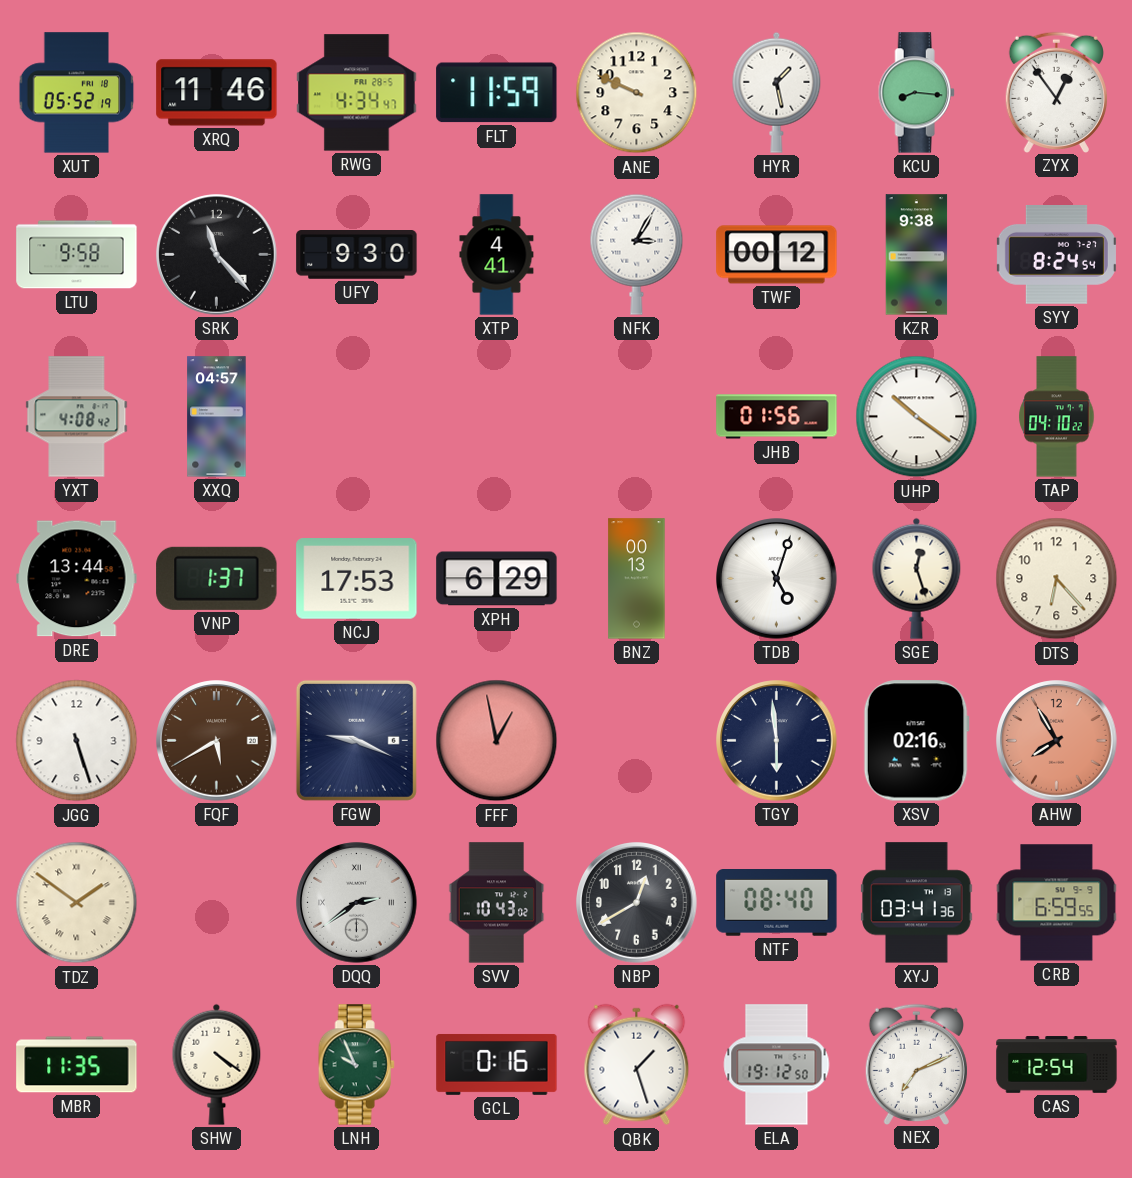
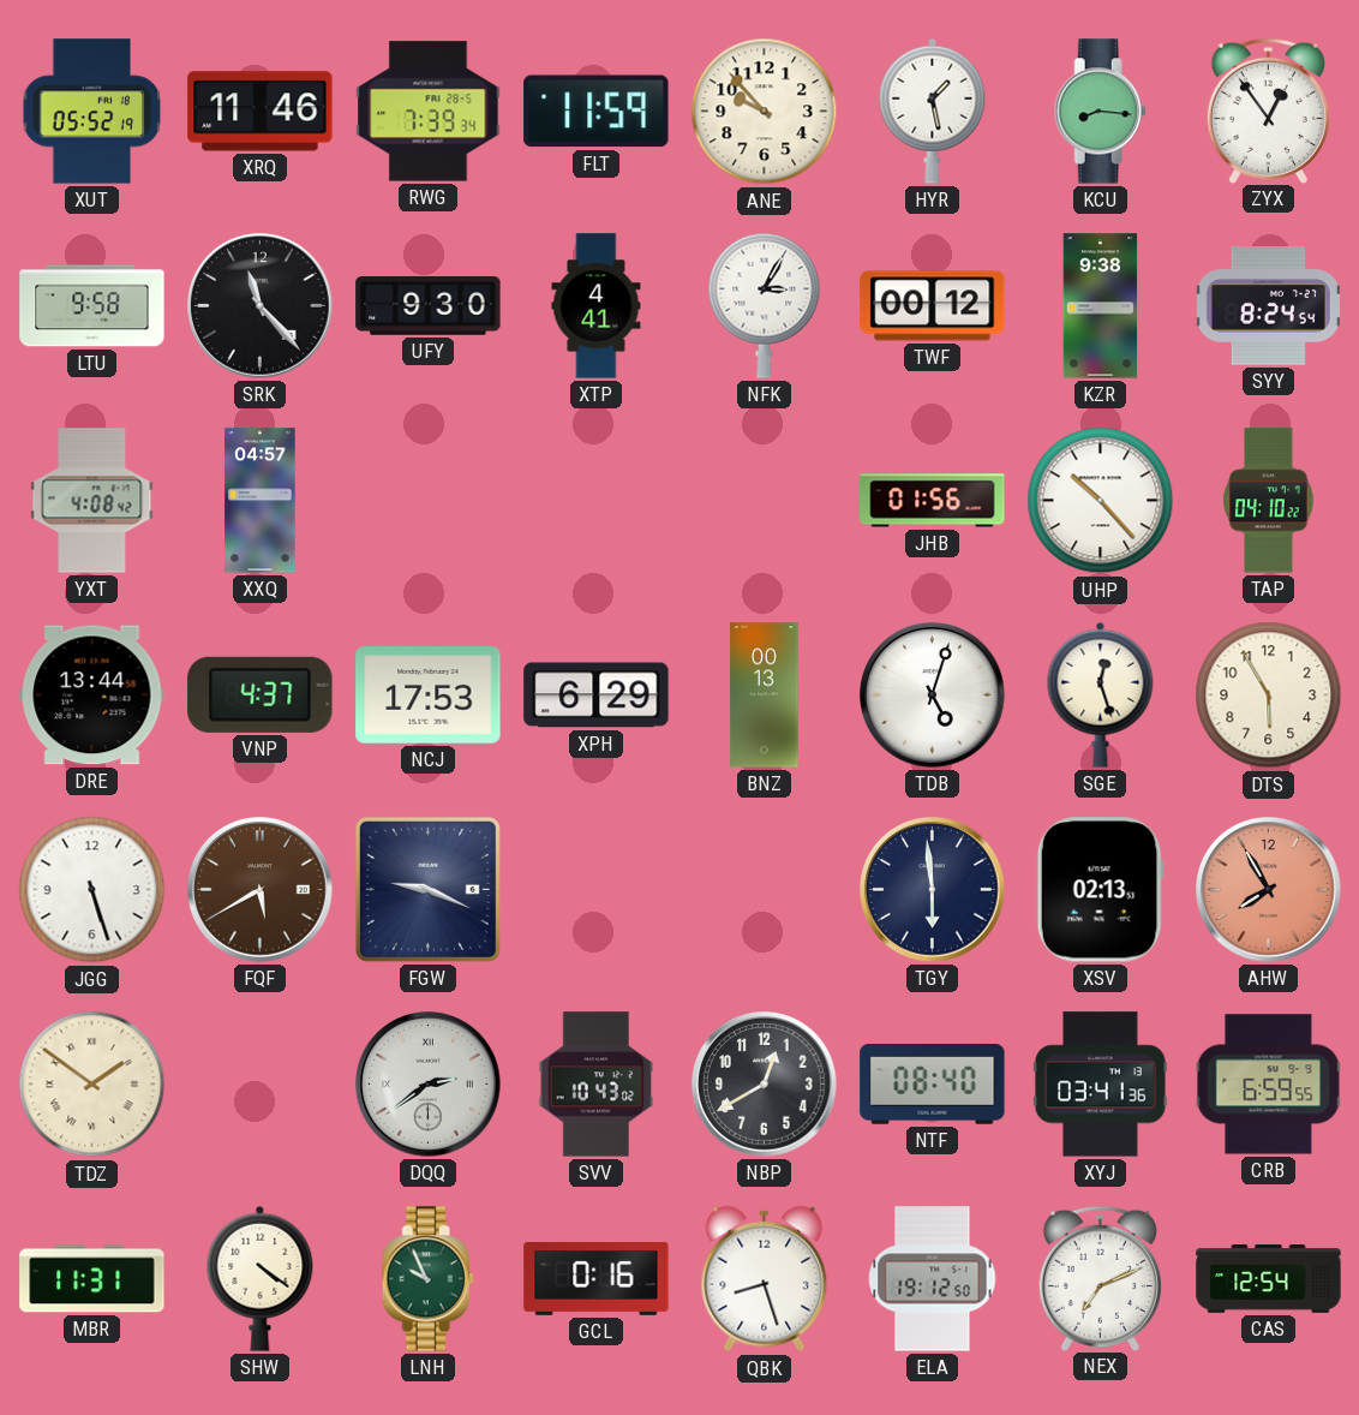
RWG: 4:34 -> 7:39
ANE: 9:49 -> 9:53
UHP: 10:21 -> 10:23
VNP: 1:37 -> 4:37
DTS: 6:23 -> 5:55
FFF: 12:58 -> none
XSV: 02:16 -> 02:13
MBR: 11:35 -> 11:31
QBK: 1:27 -> 8:27
